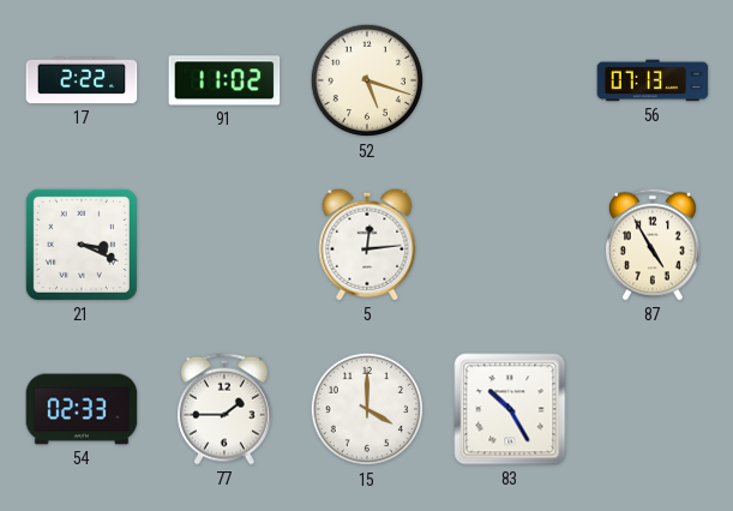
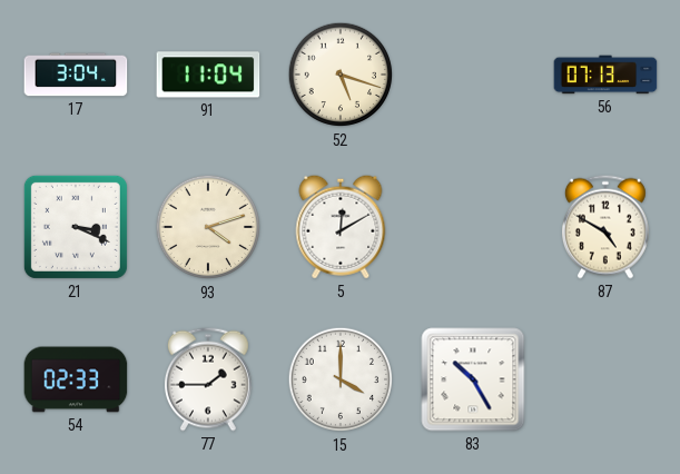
17: 2:22 -> 3:04
91: 11:02 -> 11:04
93: none -> 4:12
5: 12:14 -> 12:10
87: 4:55 -> 4:50
